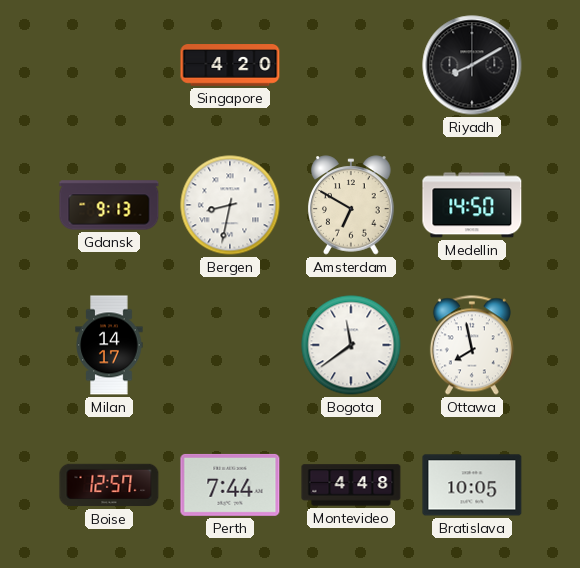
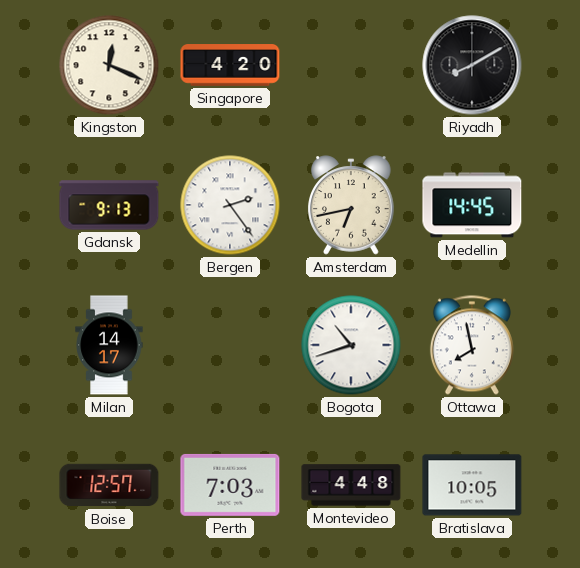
Kingston: none -> 12:19
Bergen: 8:32 -> 2:24
Amsterdam: 6:50 -> 6:43
Medellin: 14:50 -> 14:45
Bogota: 11:39 -> 10:42
Perth: 7:44 -> 7:03
